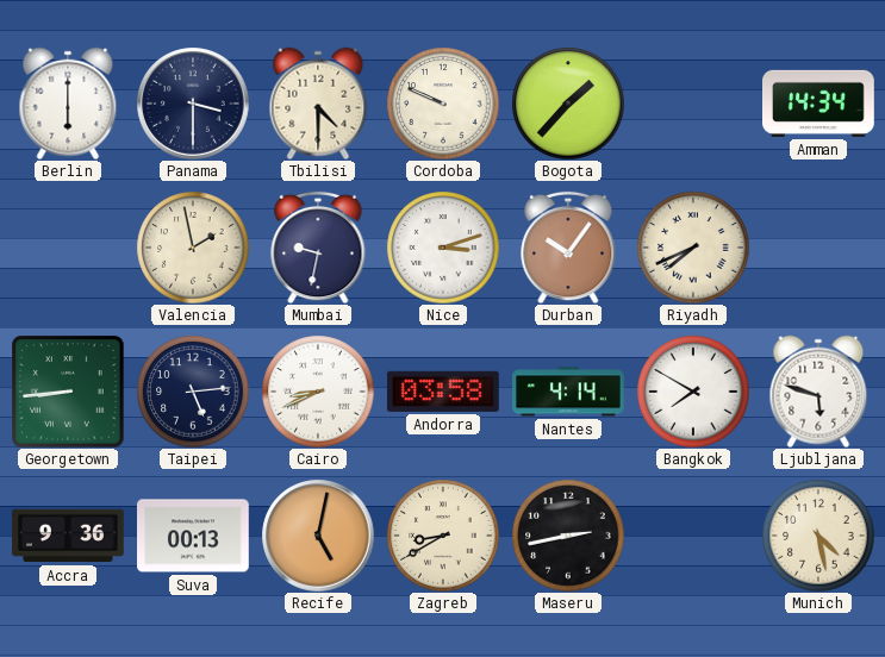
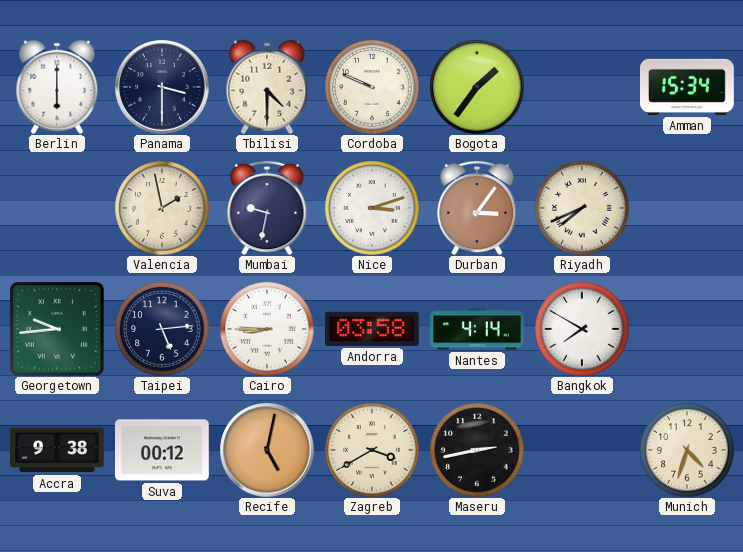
Bogota: 1:37 -> 1:36
Amman: 14:34 -> 15:34
Durban: 10:06 -> 3:06
Georgetown: 8:44 -> 9:44
Cairo: 8:41 -> 8:45
Ljubljana: 5:48 -> none
Accra: 9:36 -> 9:38
Suva: 00:13 -> 00:12
Zagreb: 8:40 -> 3:40
Munich: 4:28 -> 4:33
